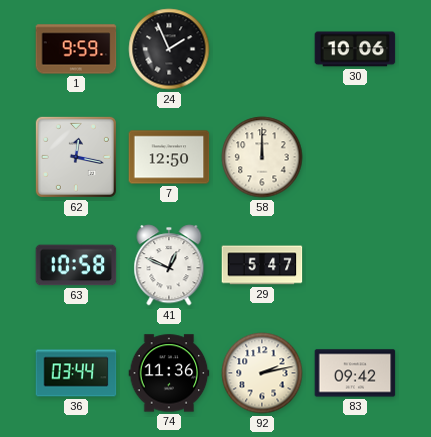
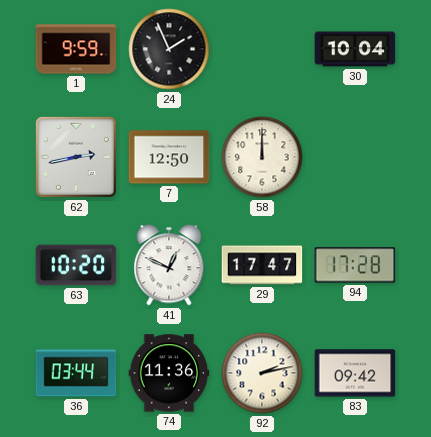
30: 10:06 -> 10:04
62: 12:17 -> 2:43
63: 10:58 -> 10:20
29: 5:47 -> 17:47
94: none -> 17:28
